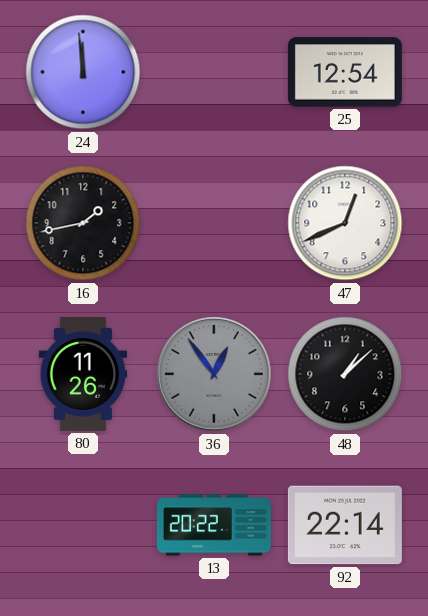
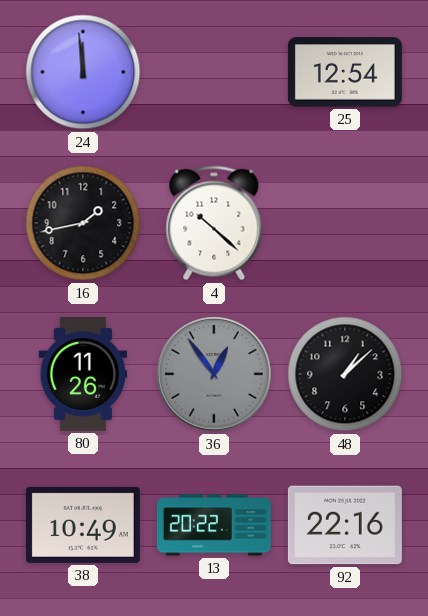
4: none -> 10:22
47: 12:41 -> none
38: none -> 10:49
92: 22:14 -> 22:16
